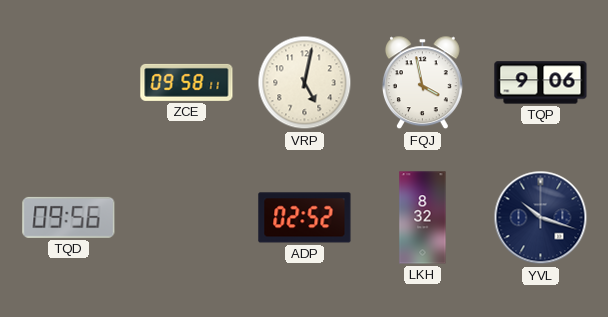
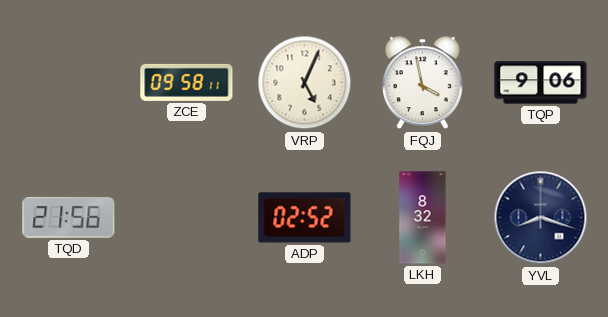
VRP: 5:02 -> 5:04
TQD: 09:56 -> 21:56
YVL: 10:18 -> 8:18
